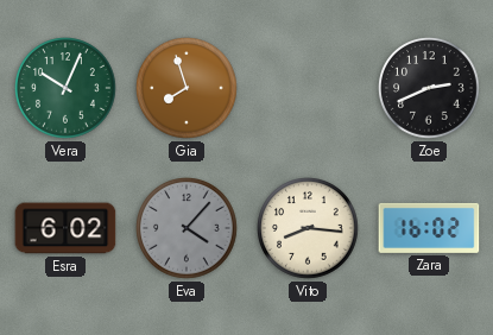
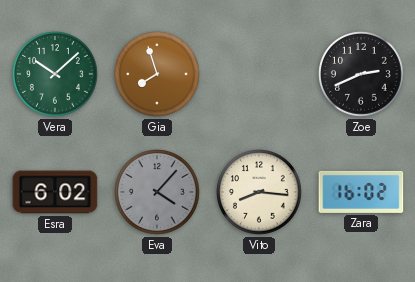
Vera: 10:04 -> 10:08
